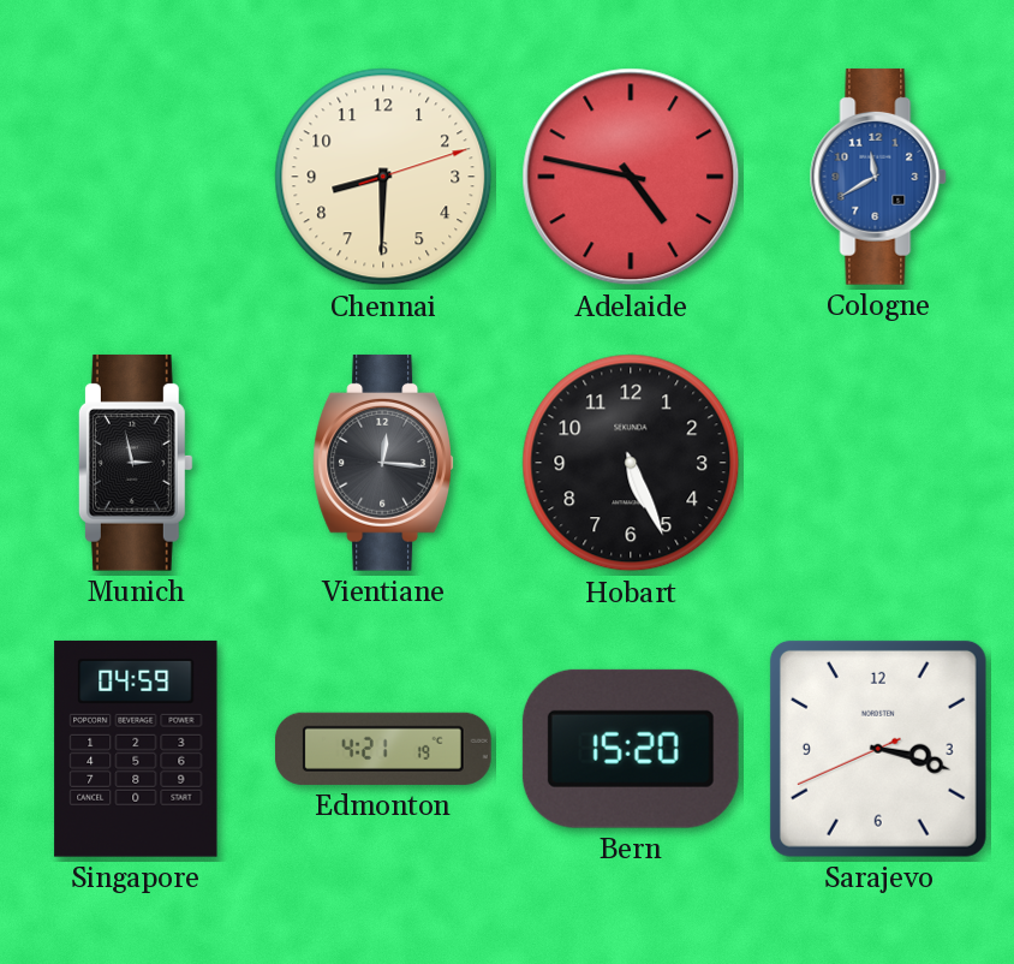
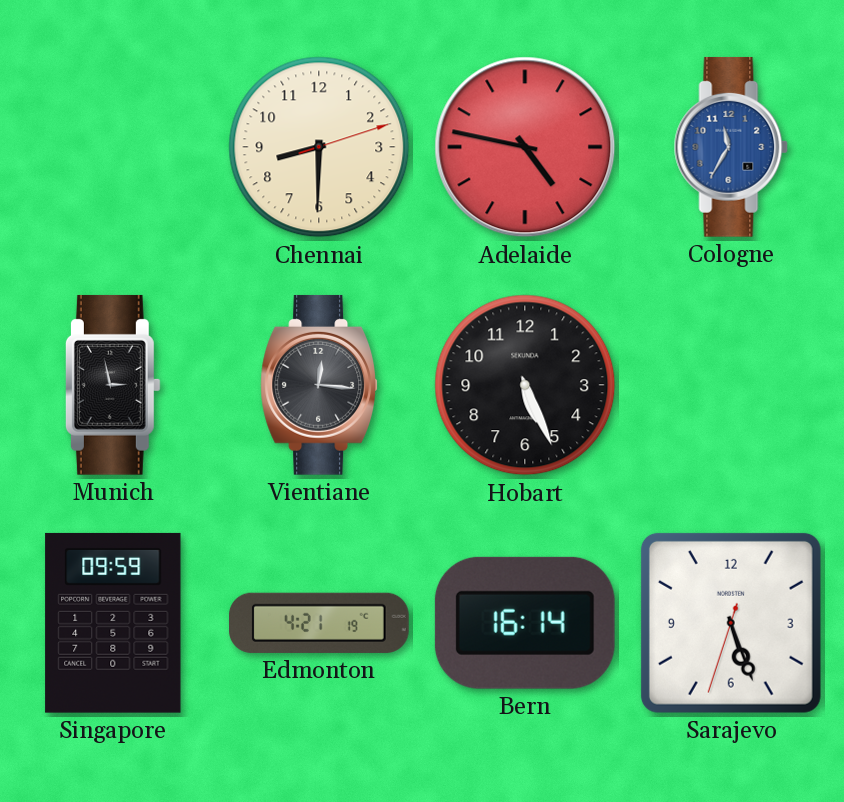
Cologne: 11:40 -> 11:35
Singapore: 04:59 -> 09:59
Bern: 15:20 -> 16:14
Sarajevo: 3:17 -> 5:26
